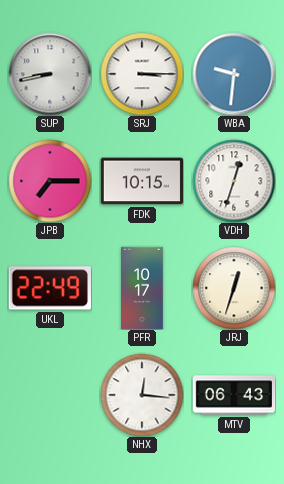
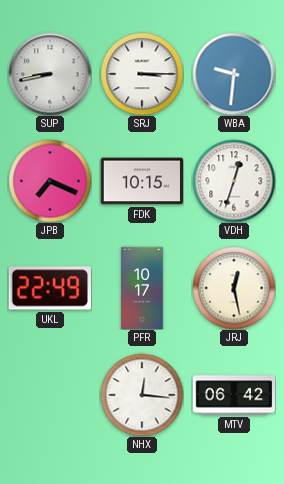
JPB: 7:15 -> 7:19
JRJ: 12:33 -> 12:28
MTV: 06:43 -> 06:42
